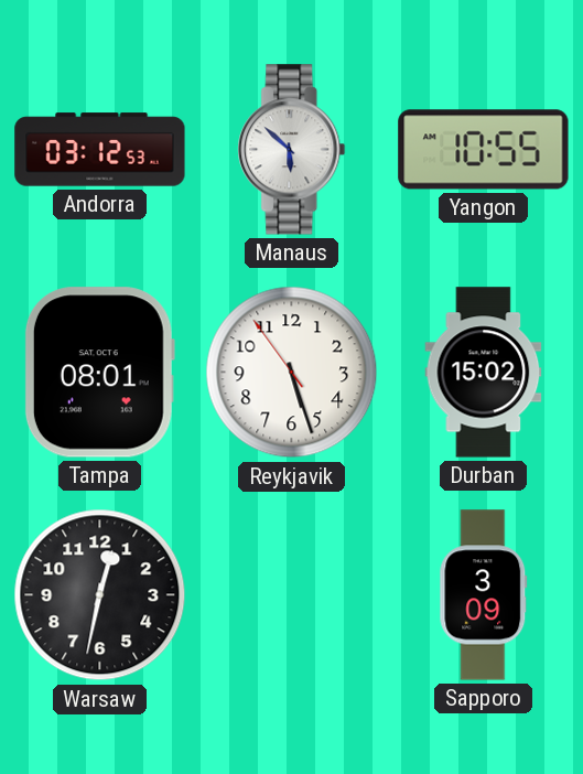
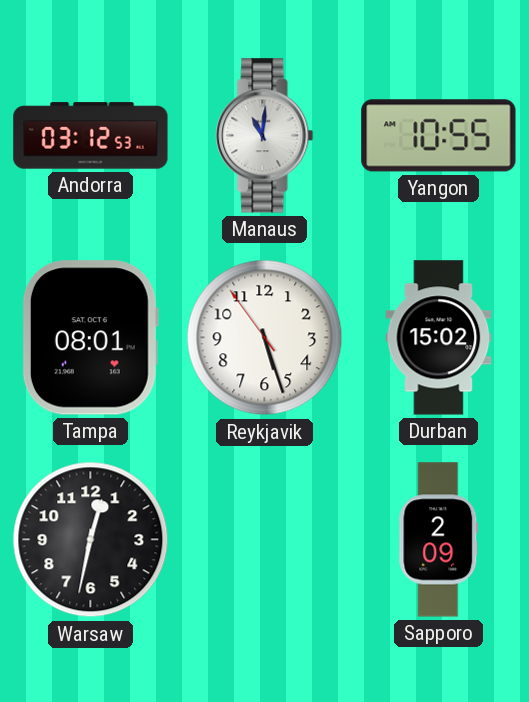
Manaus: 5:52 -> 11:01
Sapporo: 3:09 -> 2:09
